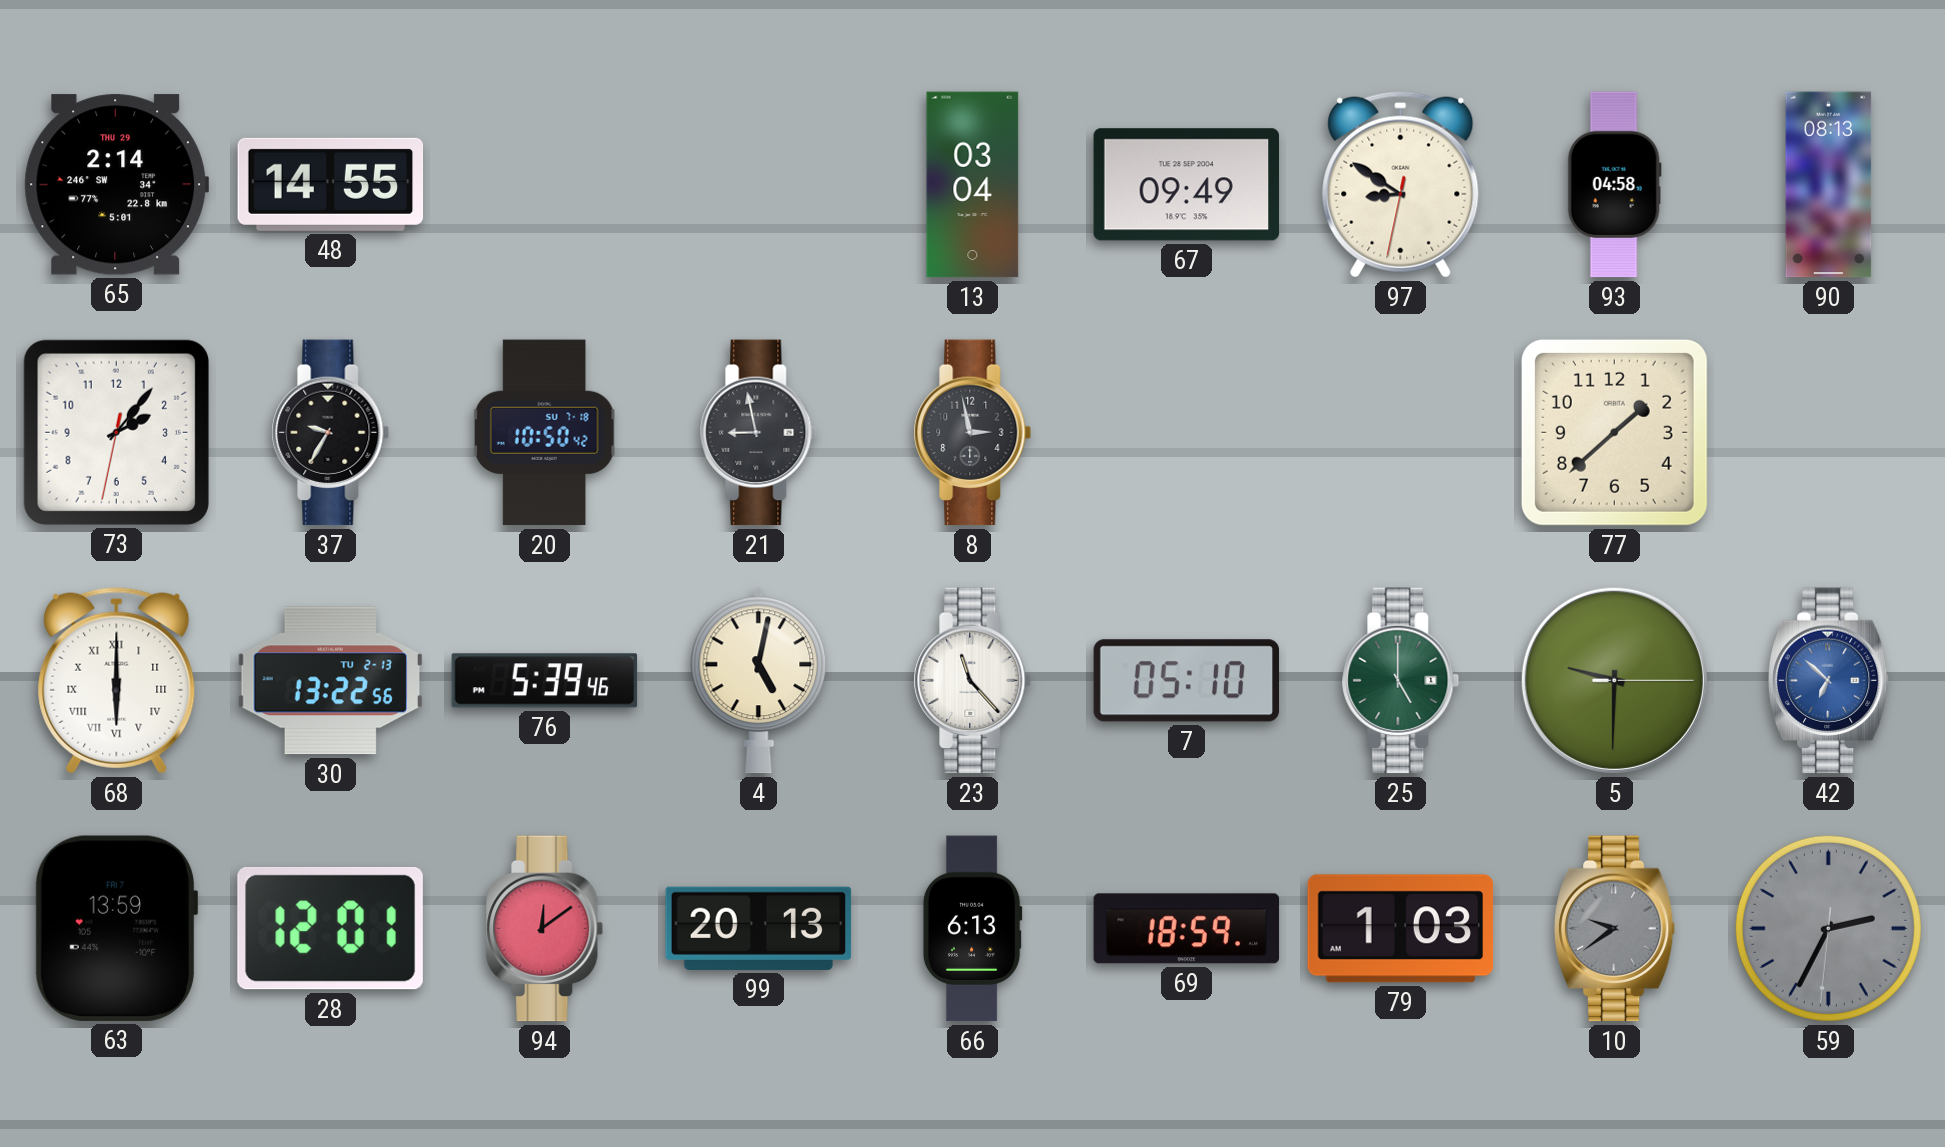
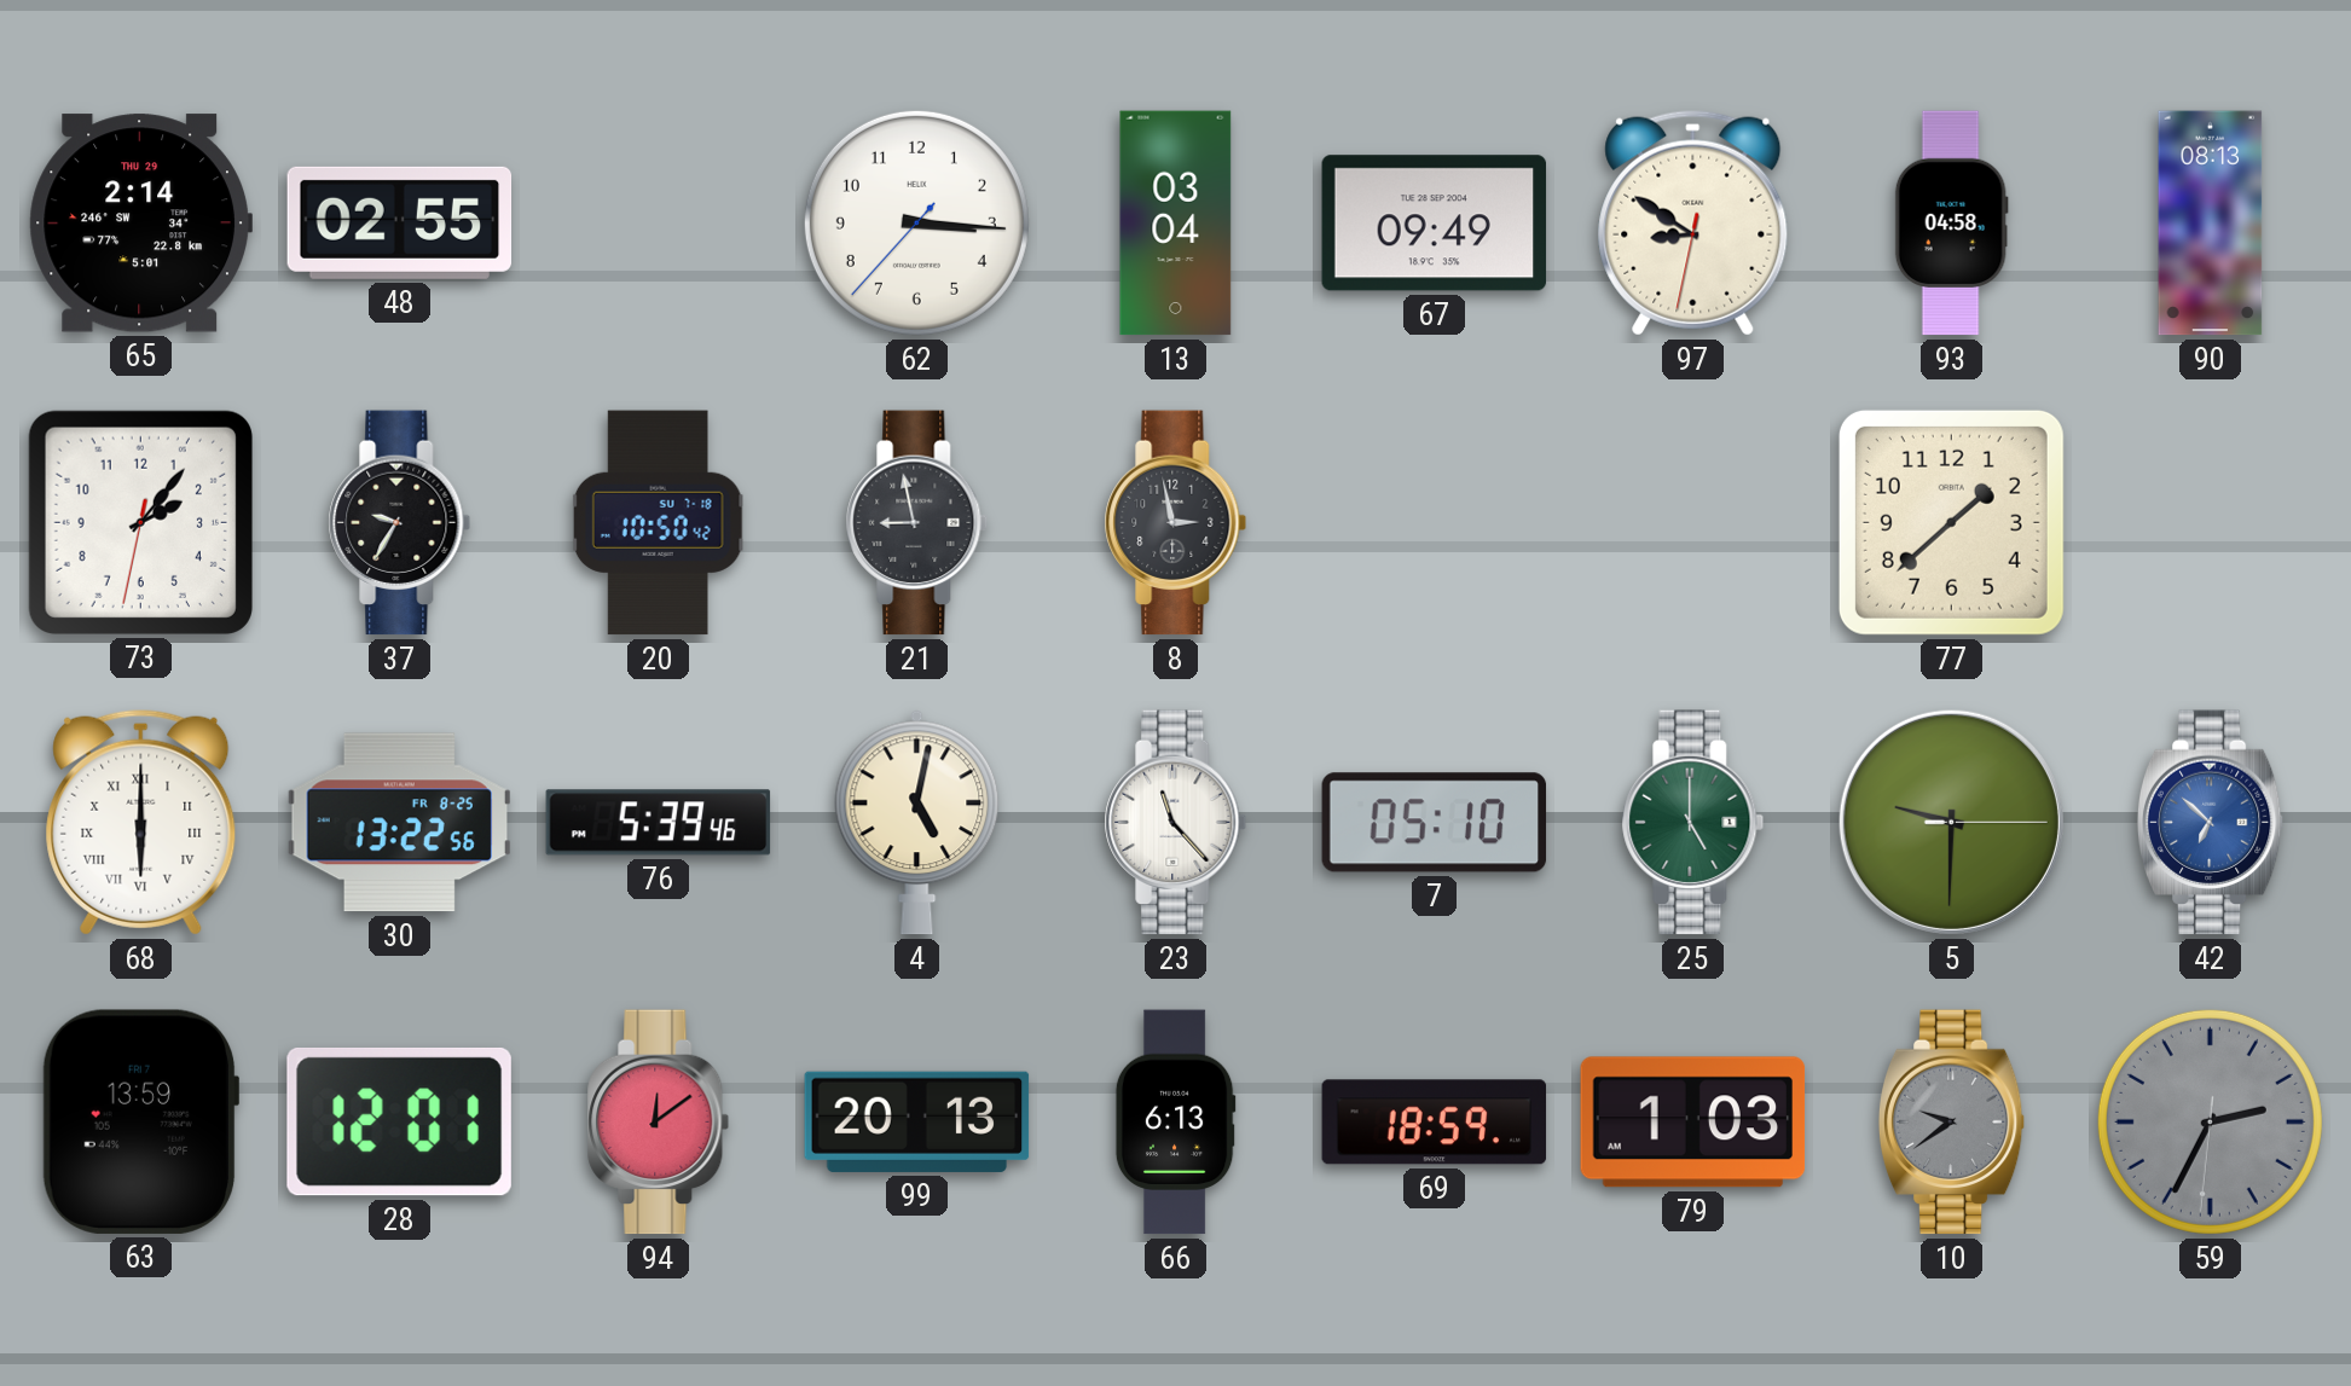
48: 14:55 -> 02:55
62: none -> 3:15
30 date: TU 2-13 -> FR 8-25
